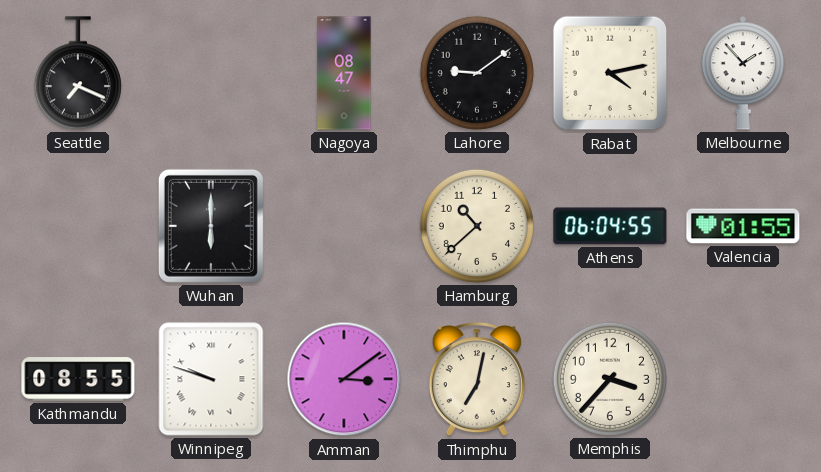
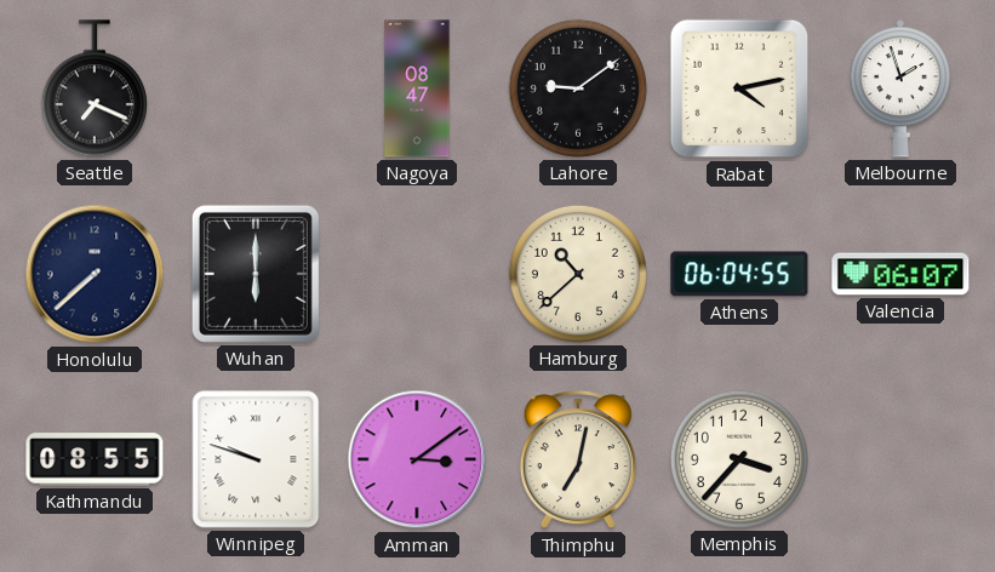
Melbourne: 1:53 -> 1:57
Honolulu: none -> 7:38
Valencia: 01:55 -> 06:07
